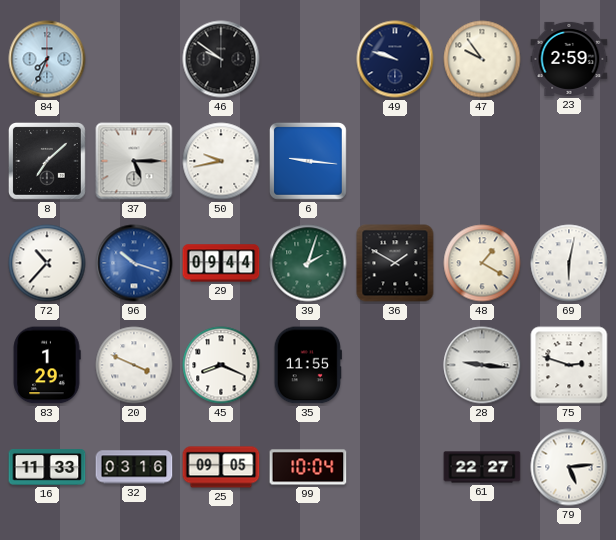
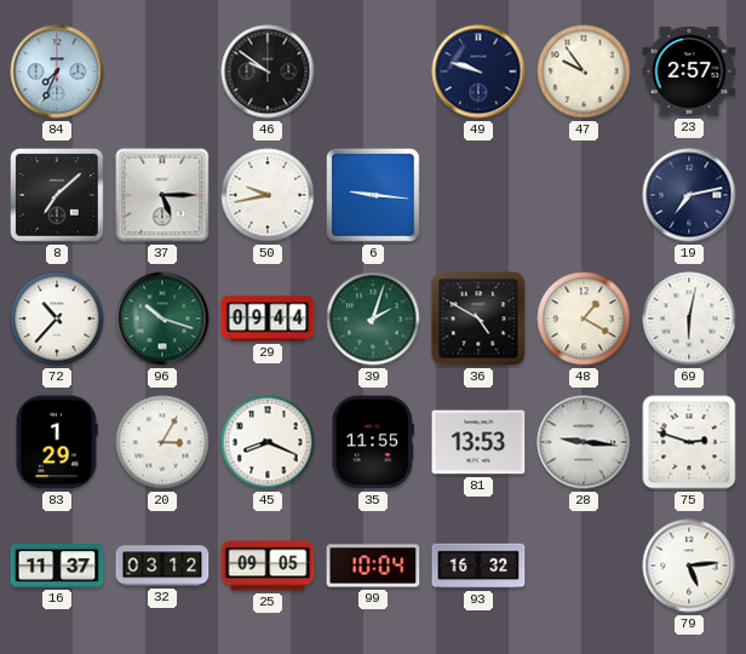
23: 2:59 -> 2:57
19: none -> 7:13
96 dial: blue -> green
36: 1:50 -> 4:50
20: 3:49 -> 3:05
81: none -> 13:53
16: 11:33 -> 11:37
32: 03:16 -> 03:12
93: none -> 16:32
61: 22:27 -> none
